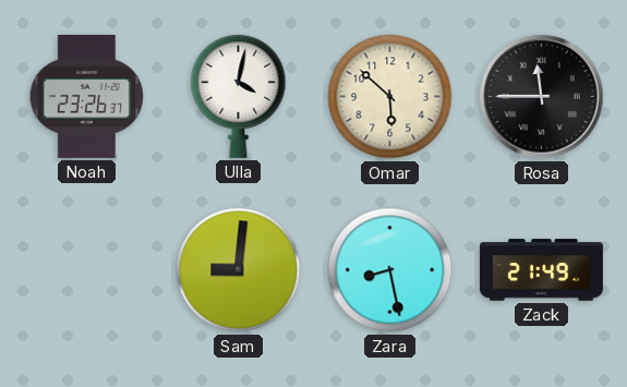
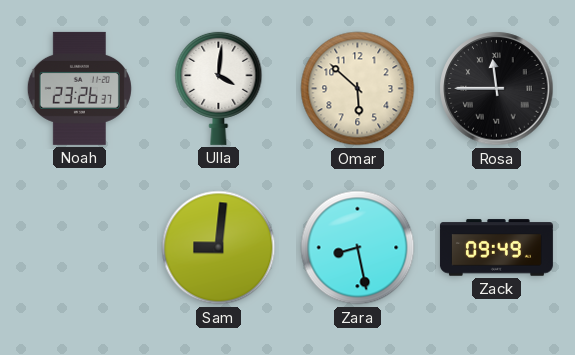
Ulla: 4:02 -> 4:01
Zack: 21:49 -> 09:49
